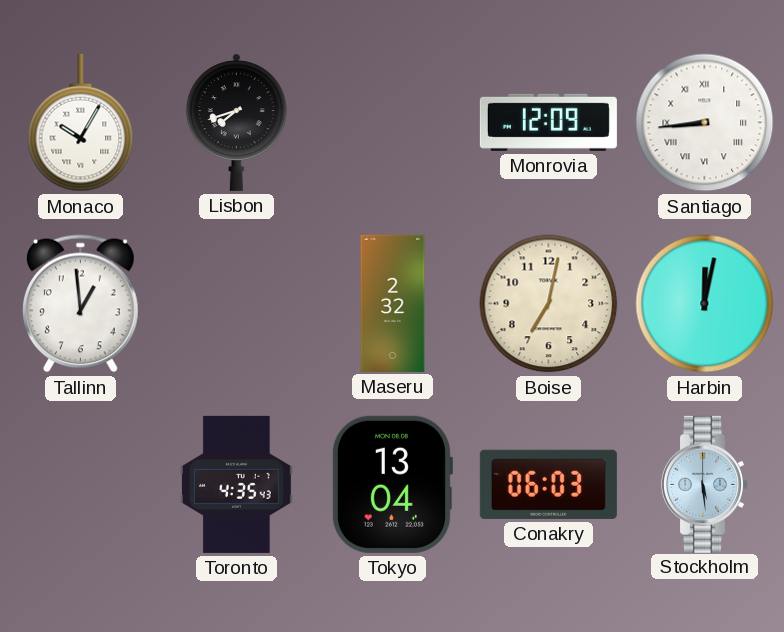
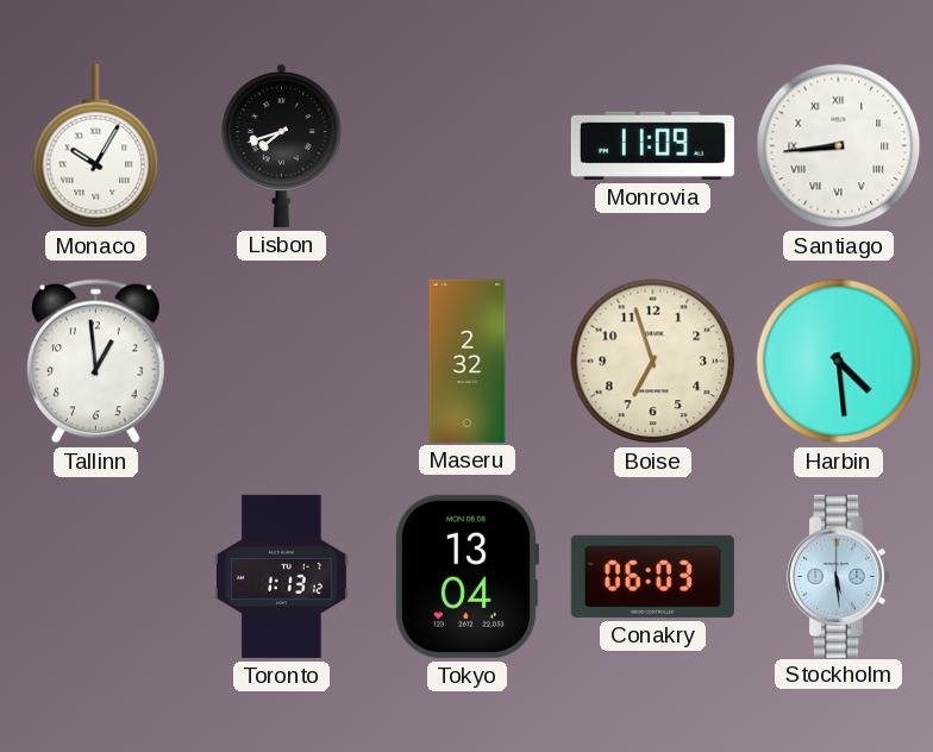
Monrovia: 12:09 -> 11:09
Boise: 7:02 -> 6:57
Harbin: 12:02 -> 4:29
Toronto: 4:35 -> 1:13
